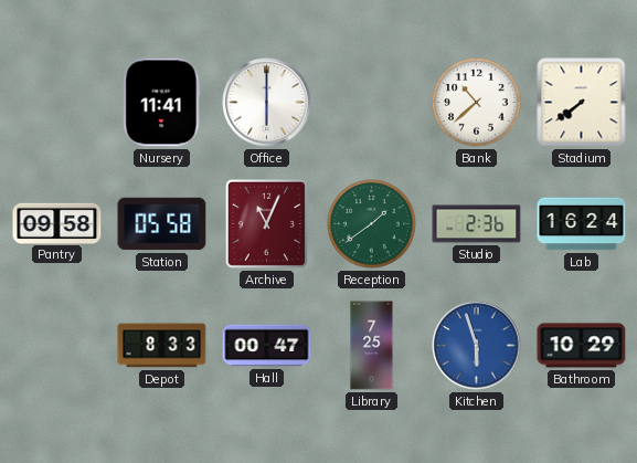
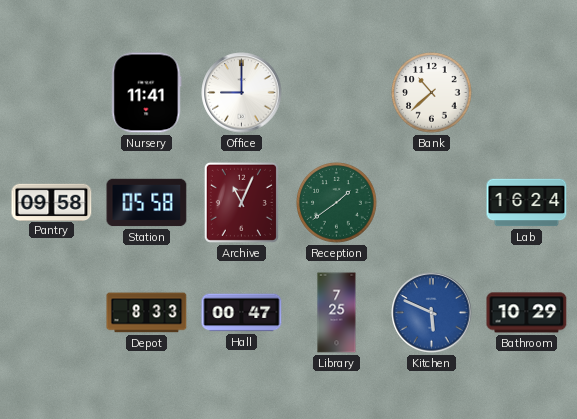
Office: 6:00 -> 9:00
Stadium: 7:39 -> none
Studio: 2:36 -> none
Kitchen: 5:57 -> 5:49
